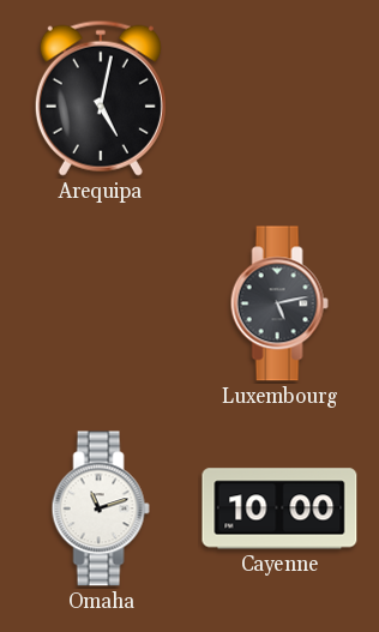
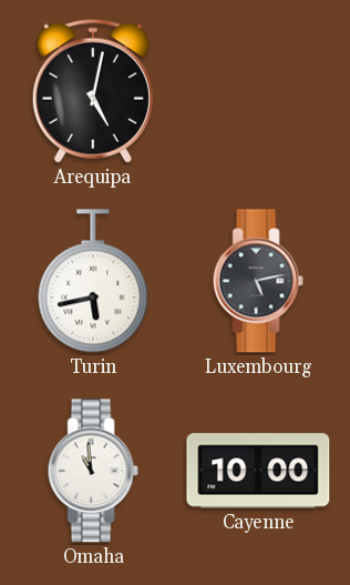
Turin: none -> 5:43
Omaha: 11:12 -> 10:59
